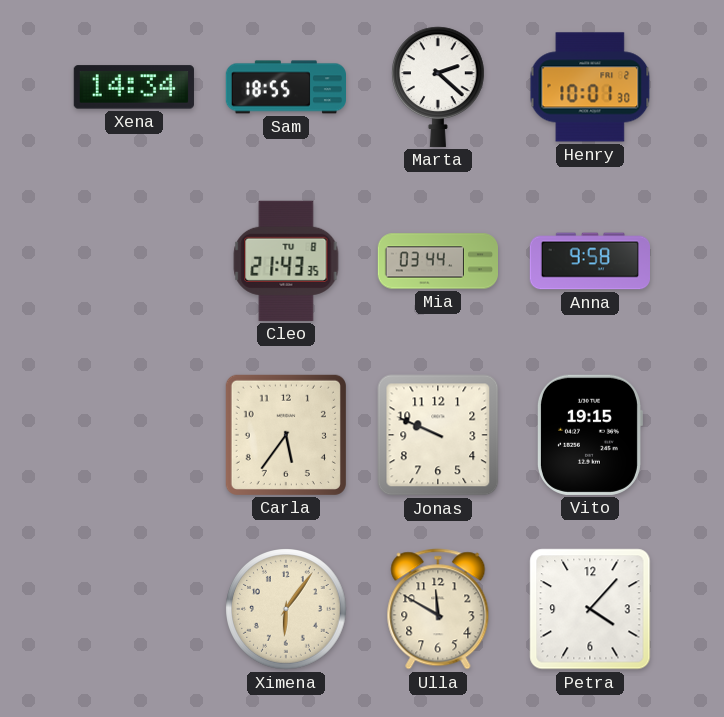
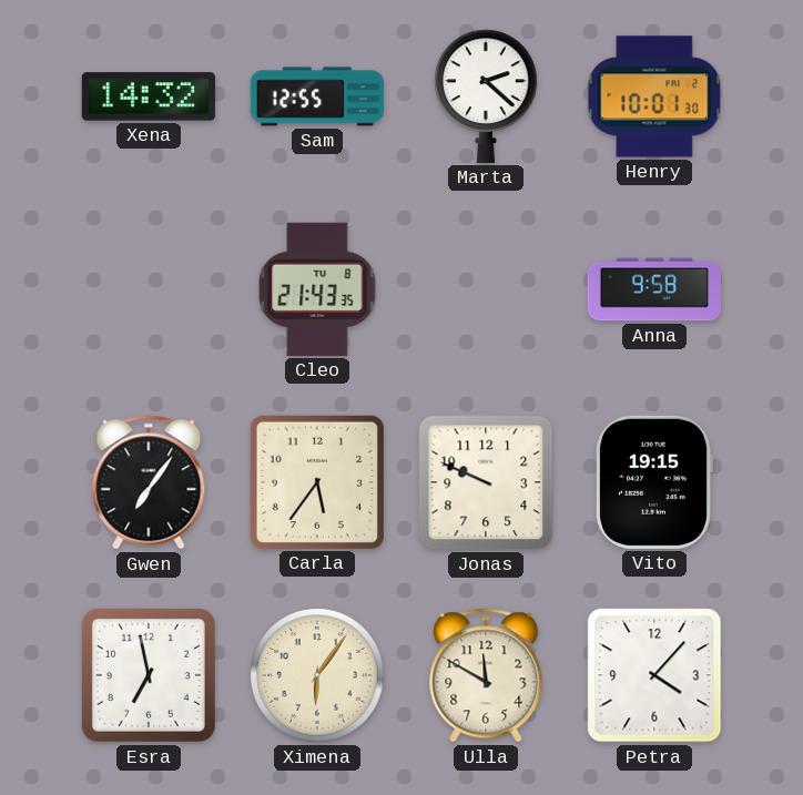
Xena: 14:34 -> 14:32
Sam: 18:55 -> 12:55
Mia: 03:44 -> none
Gwen: none -> 7:06
Esra: none -> 6:58
